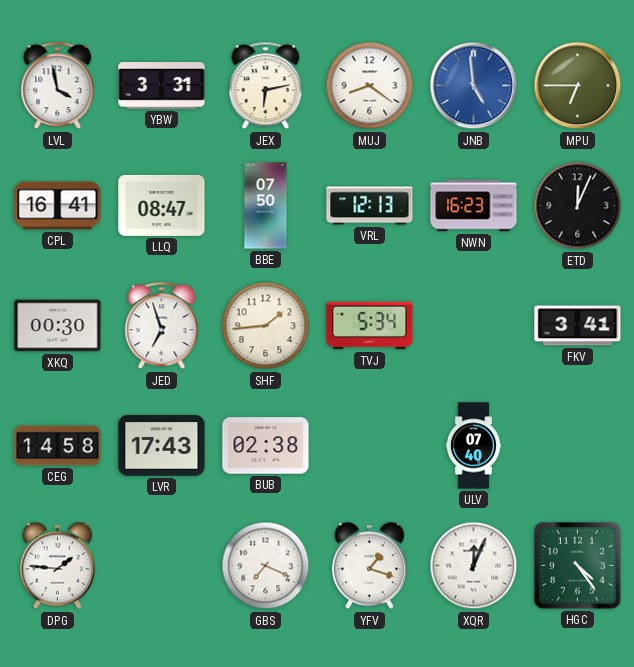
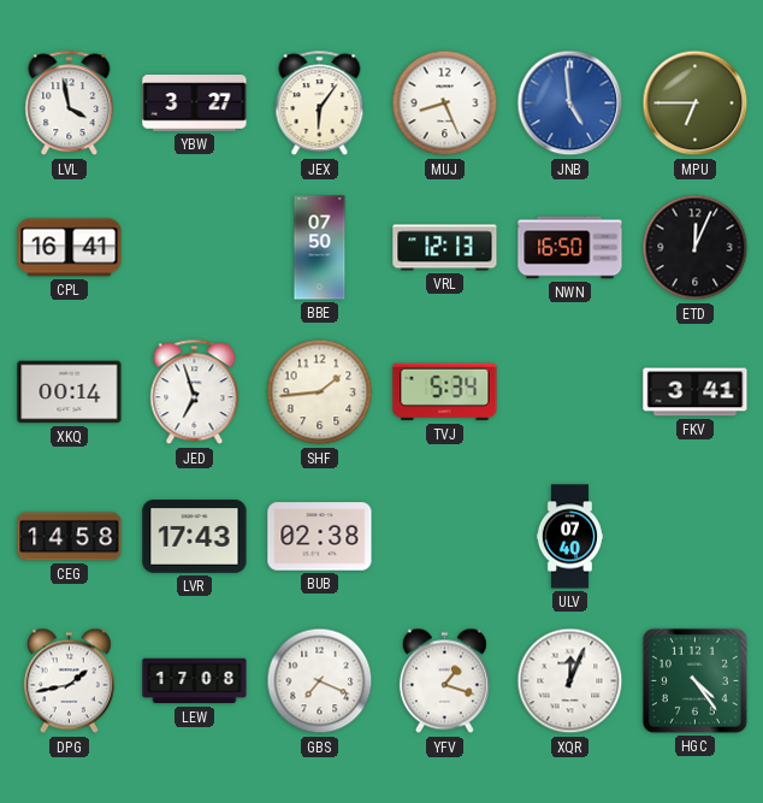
YBW: 3:31 -> 3:27
JEX: 6:13 -> 6:06
MUJ: 8:21 -> 8:26
LLQ: 08:47 -> none
NWN: 16:23 -> 16:50
XKQ: 00:30 -> 00:14
DPG: 1:46 -> 1:43
LEW: none -> 17:08
